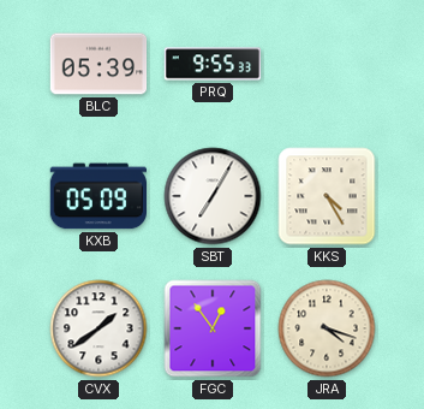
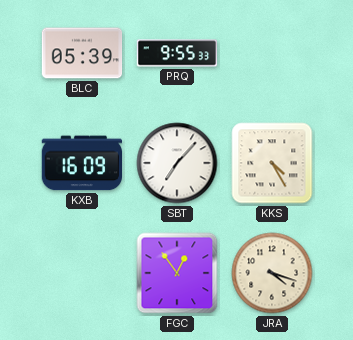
KXB: 05:09 -> 16:09
SBT: 7:05 -> 7:07
CVX: 1:39 -> none
